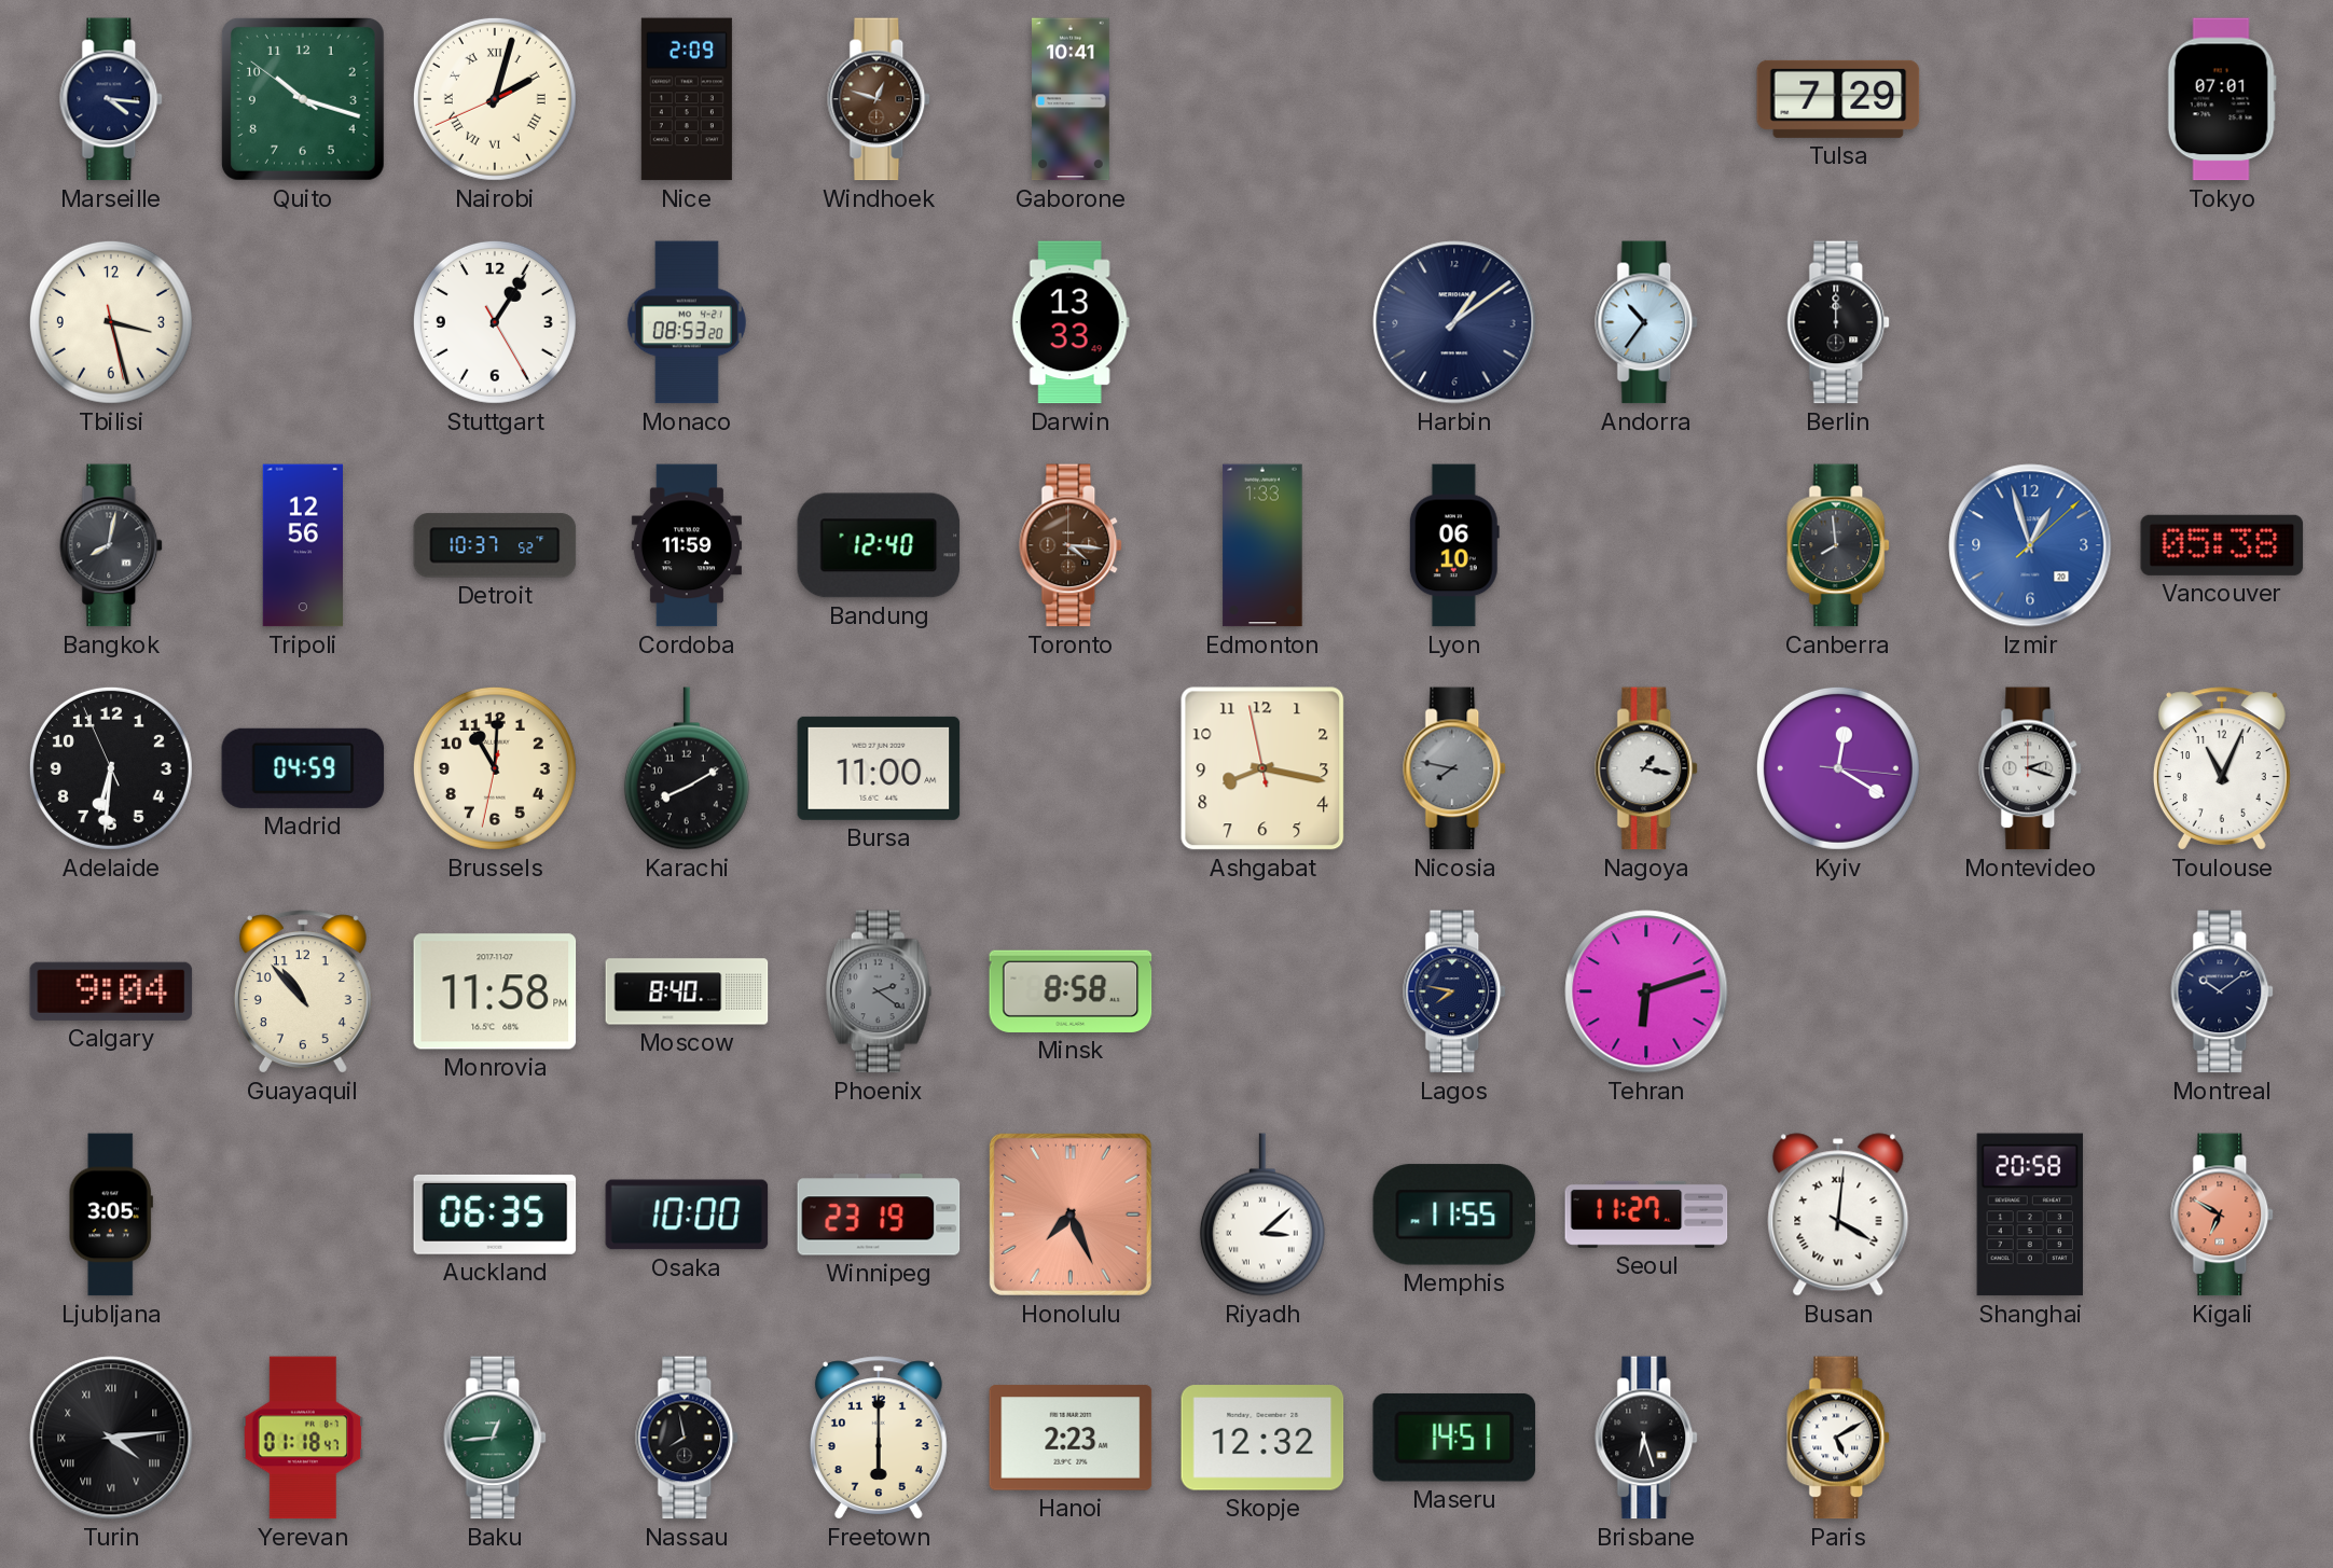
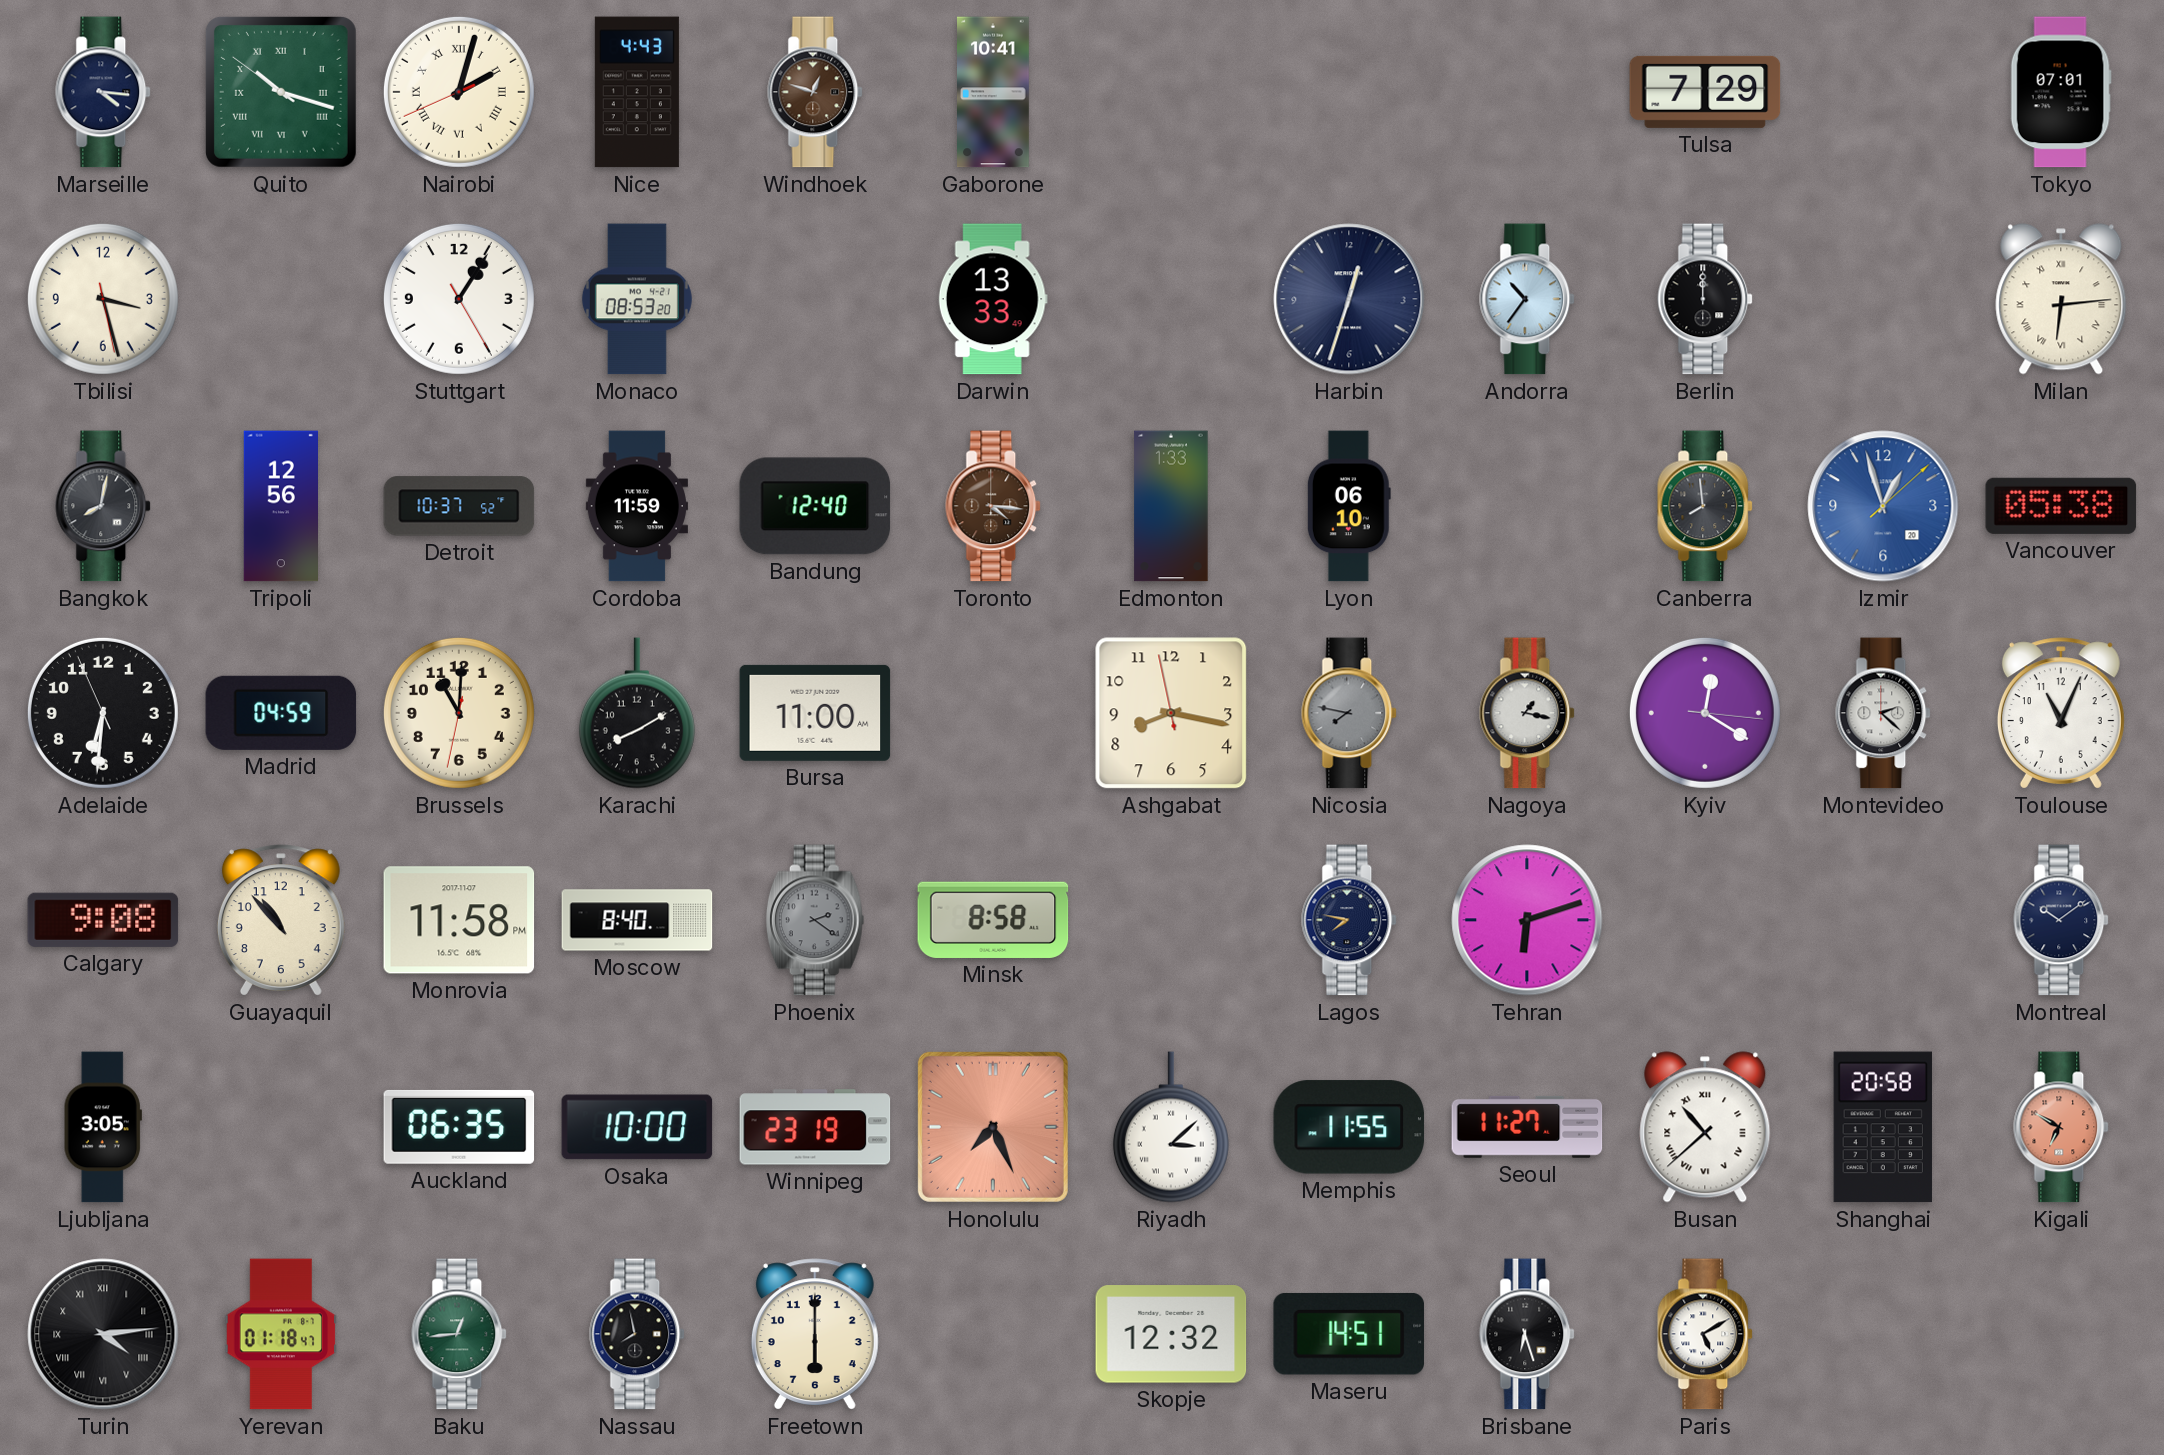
Quito numerals: Arabic -> Roman
Nice: 2:09 -> 4:43
Harbin: 1:09 -> 12:33
Milan: none -> 6:14
Montevideo: 2:18 -> 2:22
Calgary: 9:04 -> 9:08
Busan: 4:01 -> 10:38
Hanoi: 2:23 -> none
